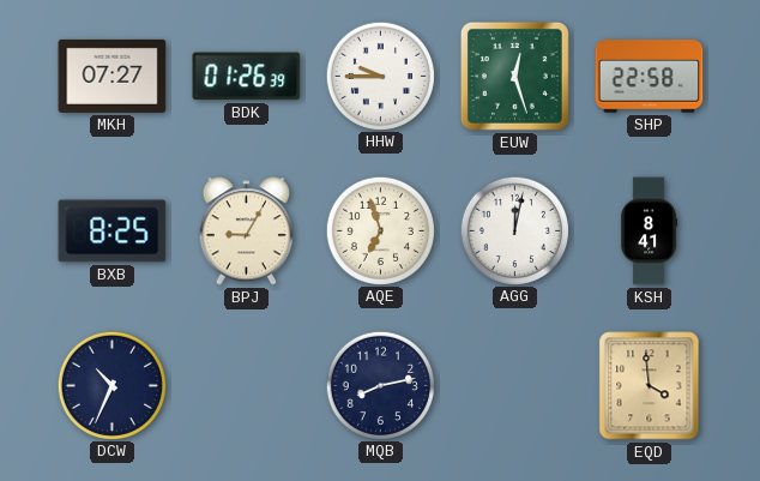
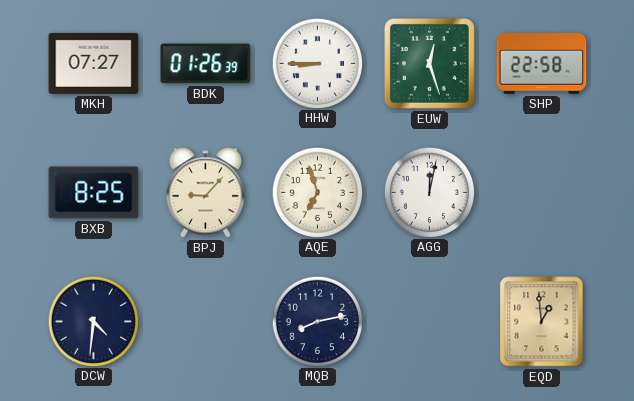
HHW: 9:45 -> 8:45
BPJ: 9:05 -> 9:07
KSH: 8:41 -> none
DCW: 10:34 -> 4:31
EQD: 3:59 -> 12:59
